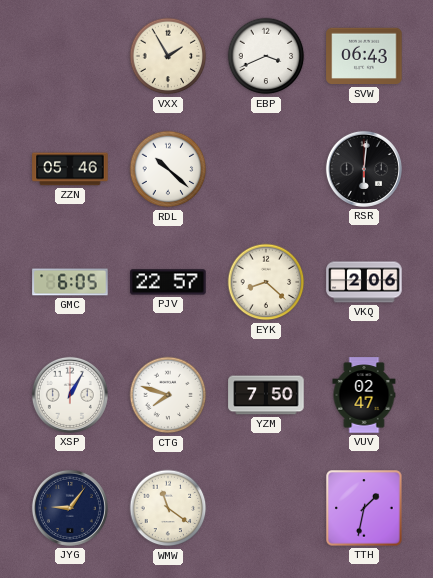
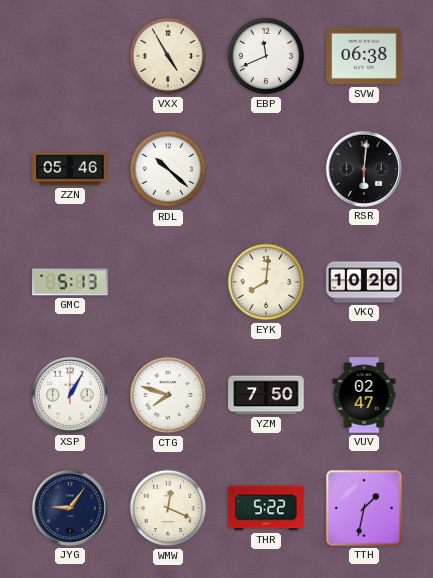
VXX: 1:55 -> 4:55
EBP: 3:41 -> 11:41
SVW: 06:43 -> 06:38
GMC: 6:05 -> 5:13
PJV: 22:57 -> none
EYK: 8:22 -> 8:01
VKQ: 2:06 -> 10:20
WMW: 11:21 -> 12:19
THR: none -> 5:22
